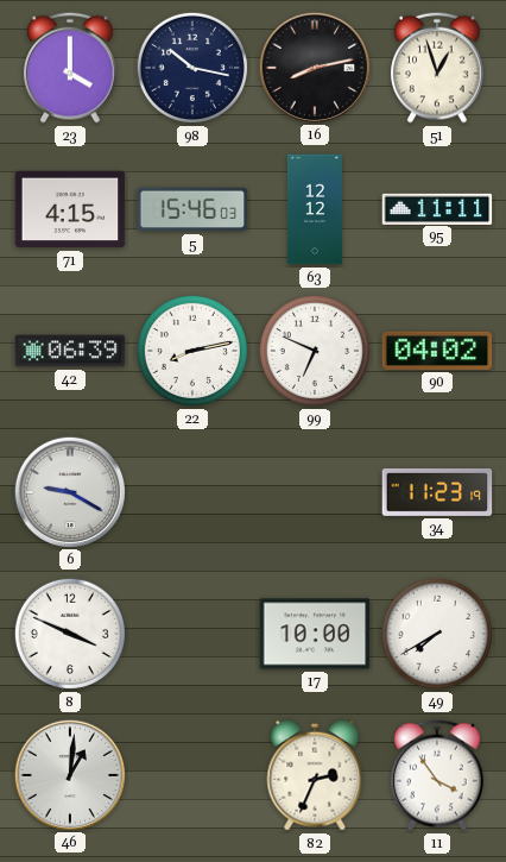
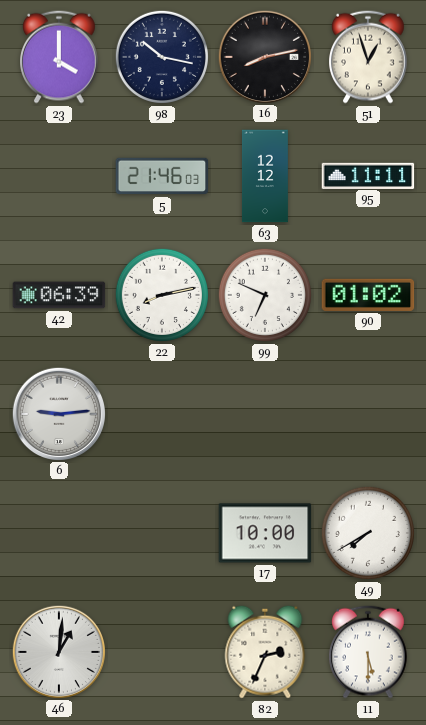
71: 4:15 -> none
5: 15:46 -> 21:46
90: 04:02 -> 01:02
6: 9:20 -> 9:14
34: 11:23 -> none
8: 3:49 -> none
11: 3:54 -> 5:30
